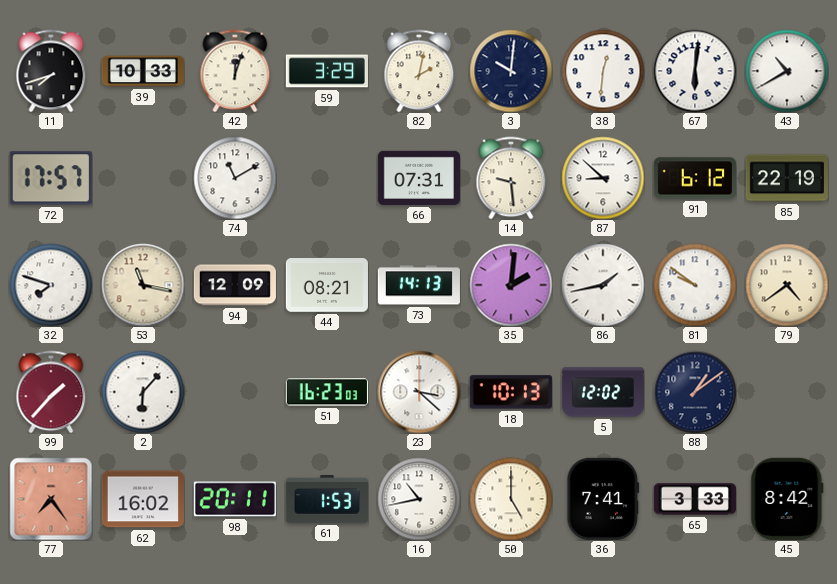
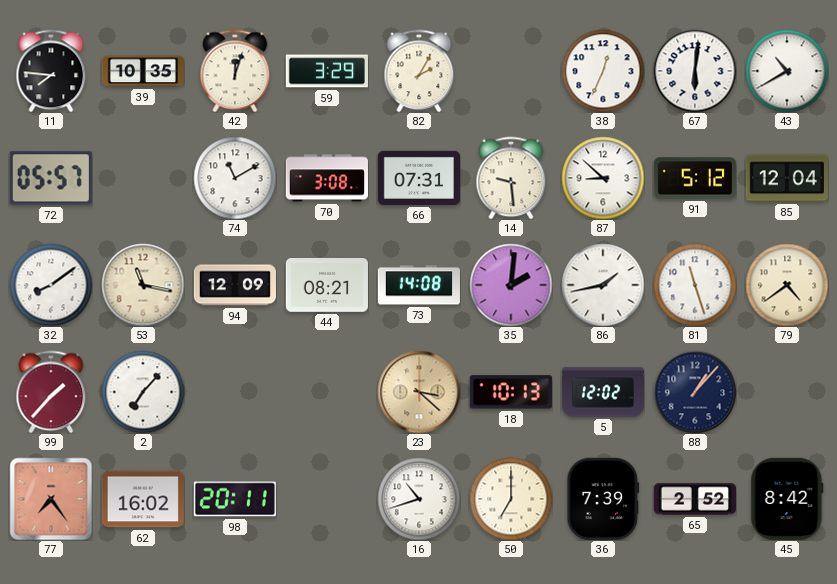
11: 7:42 -> 7:46
39: 10:33 -> 10:35
82: 2:02 -> 2:05
3: 10:01 -> none
38: 12:31 -> 12:34
72: 17:57 -> 05:57
70: none -> 3:08
91: 6:12 -> 5:12
85: 22:19 -> 12:04
32: 7:48 -> 8:09
73: 14:13 -> 14:08
81: 9:51 -> 11:27
2: 6:07 -> 7:07
51: 16:23 -> none
23 dial: white -> champagne
88: 1:09 -> 1:07
61: 1:53 -> none
16: 10:43 -> 10:42
50: 5:00 -> 7:00
36: 7:41 -> 7:39
65: 3:33 -> 2:52
